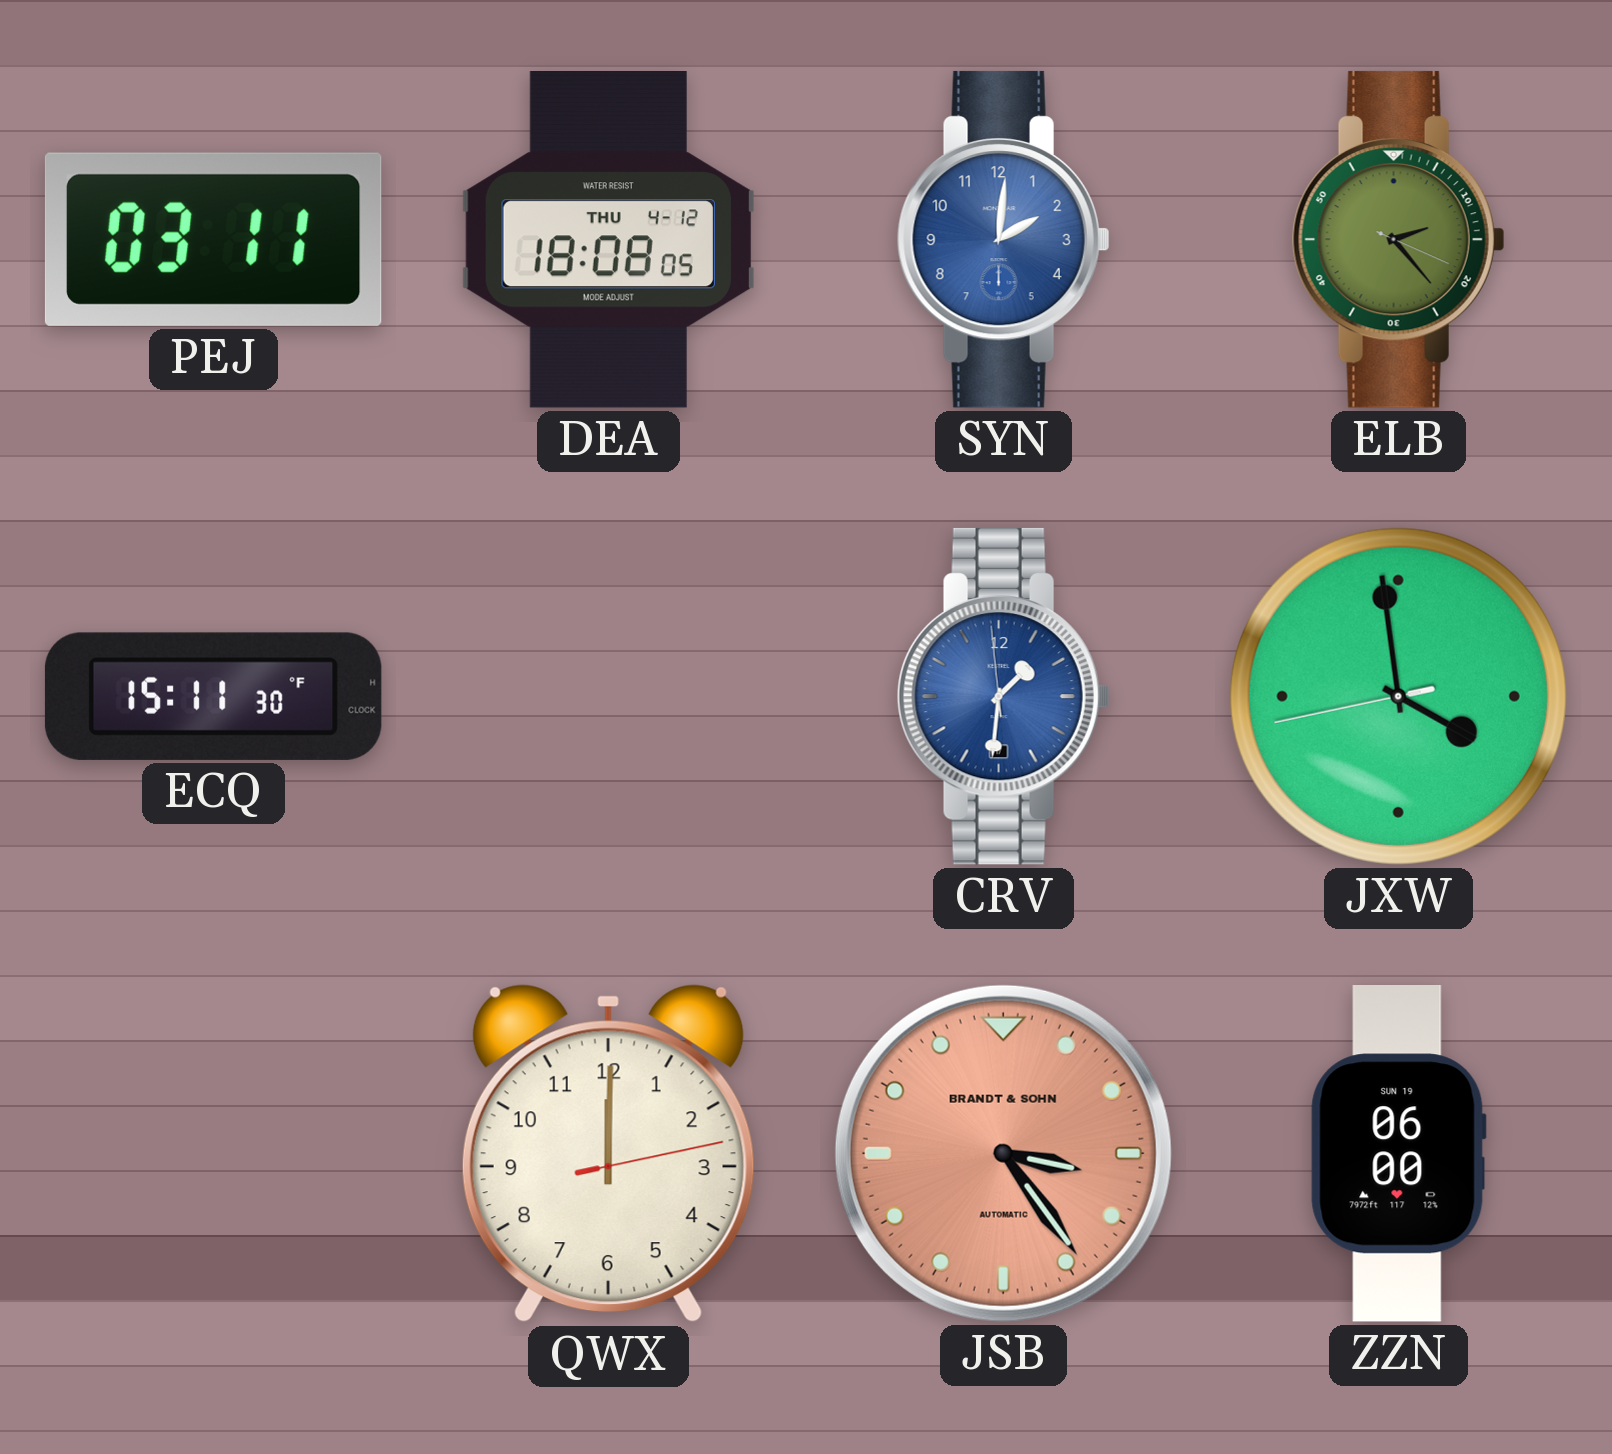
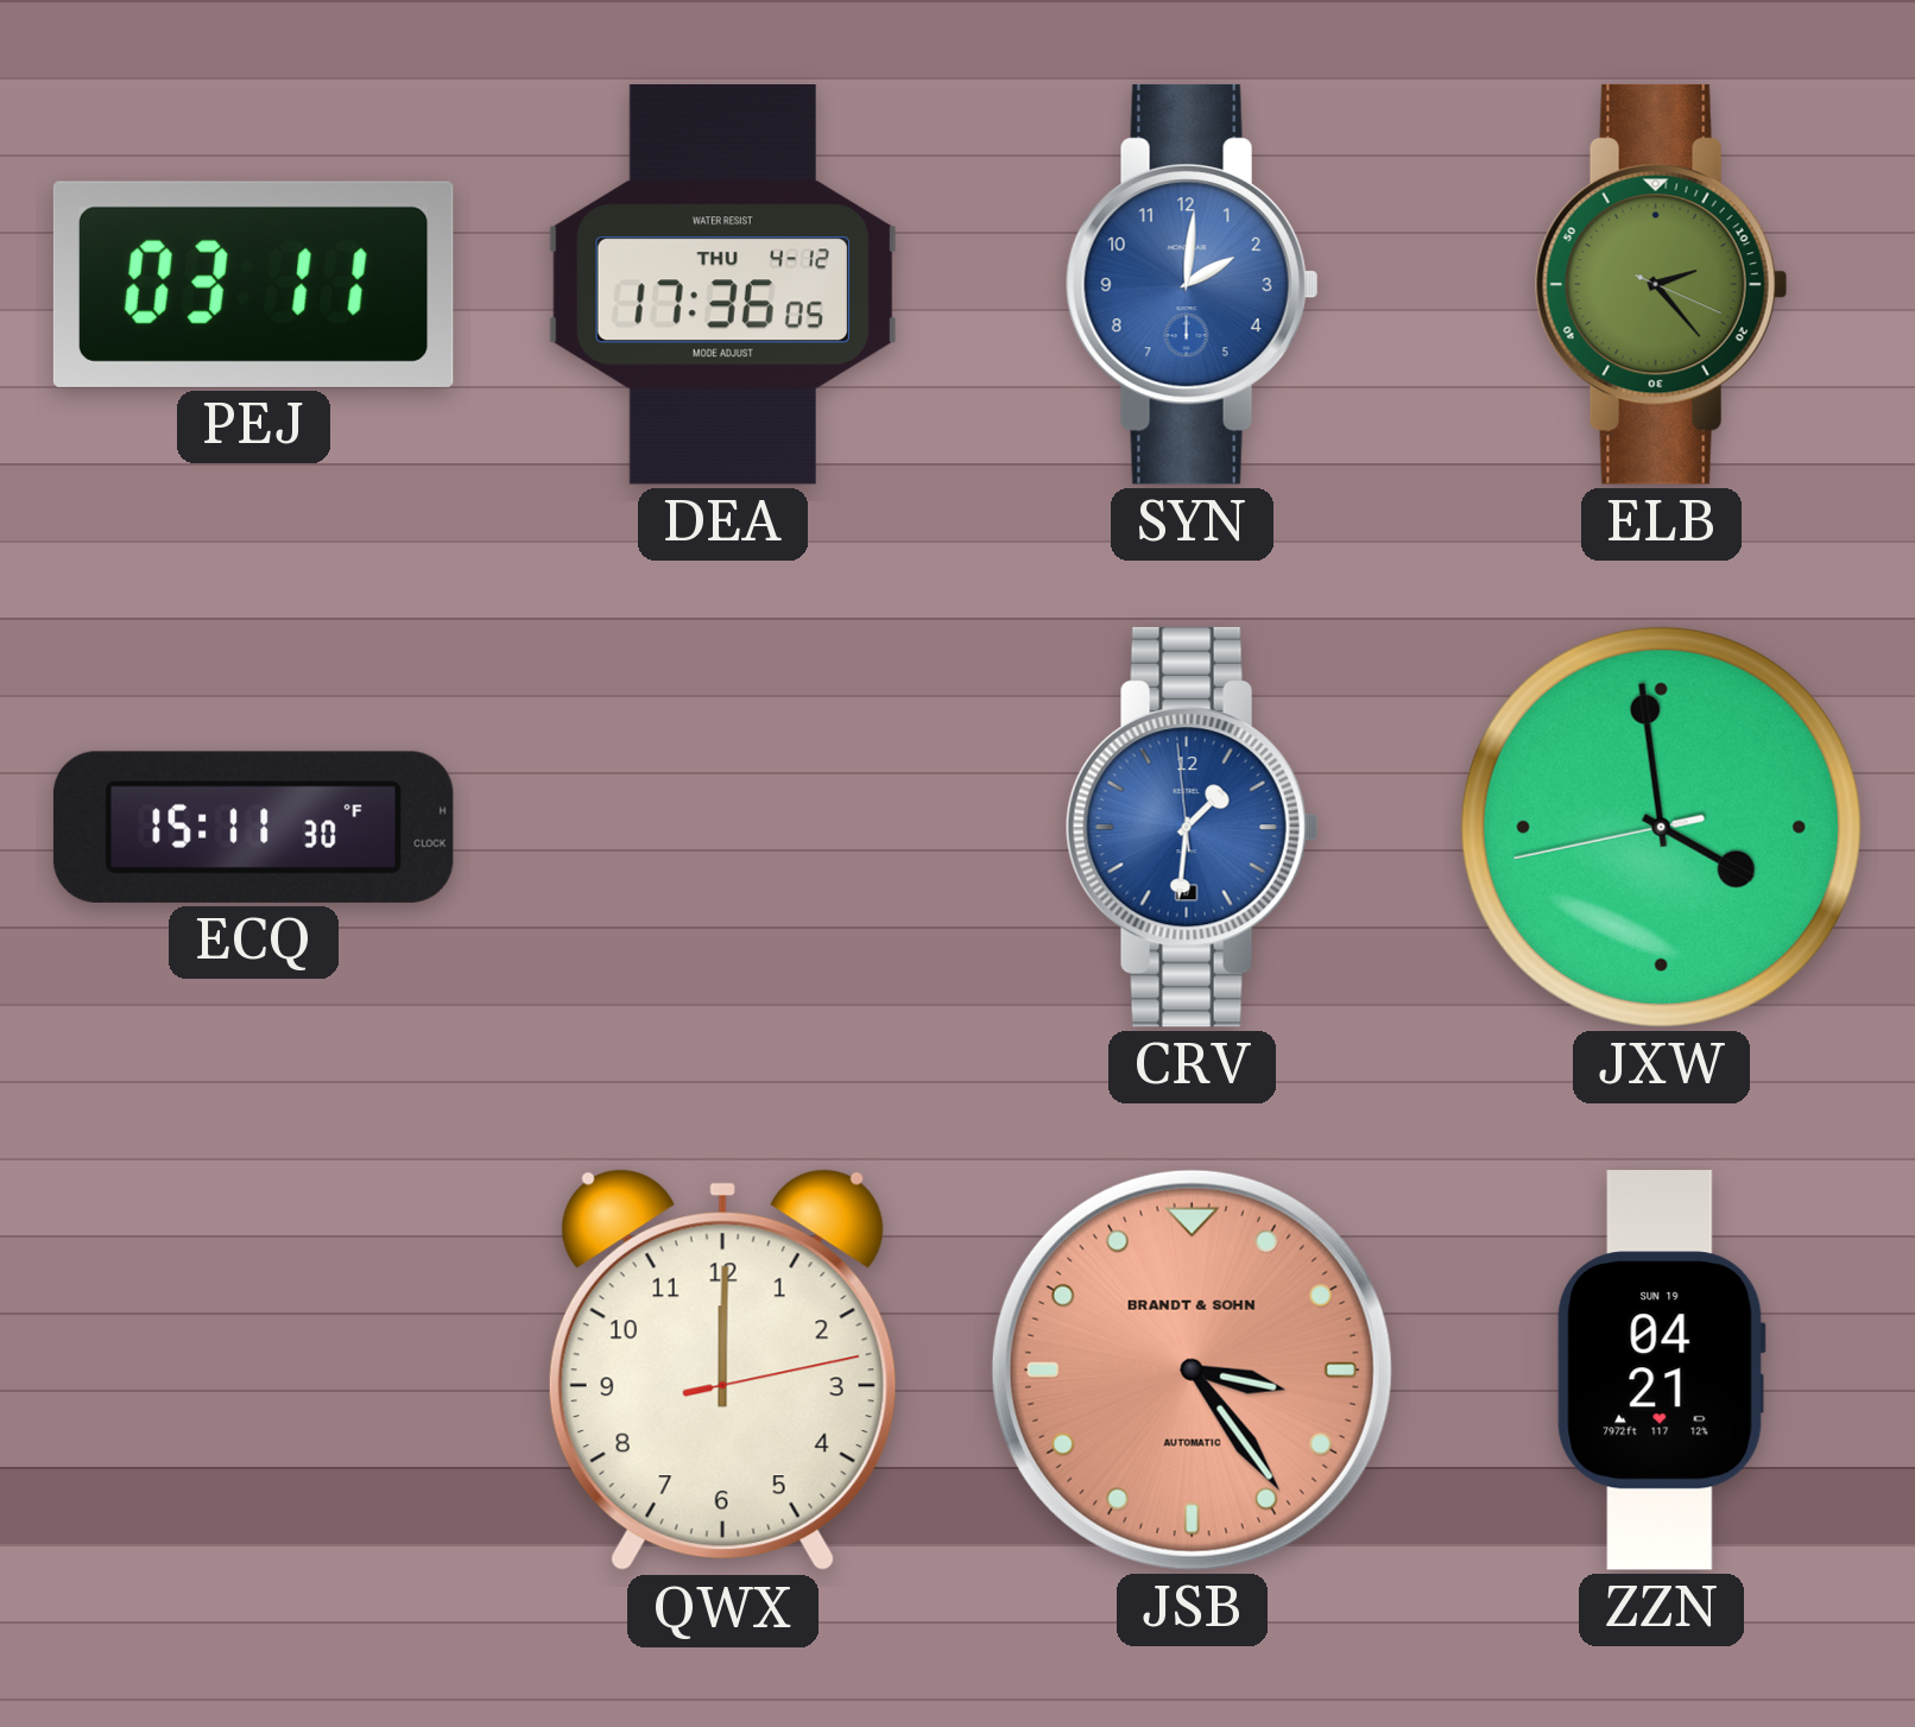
DEA: 18:08 -> 17:36
ZZN: 06:00 -> 04:21
